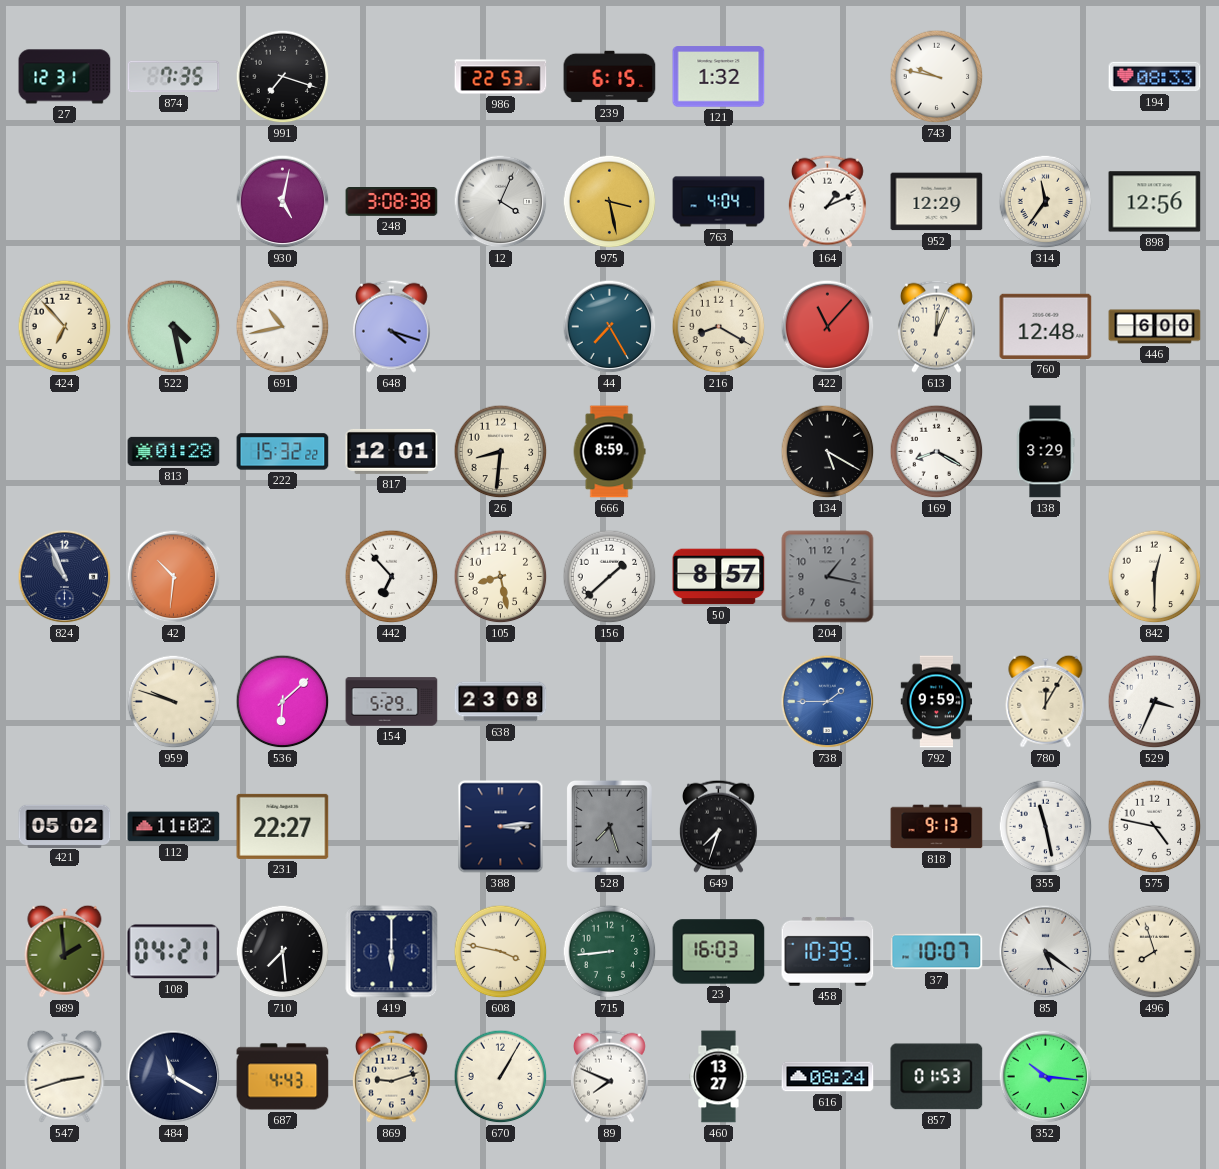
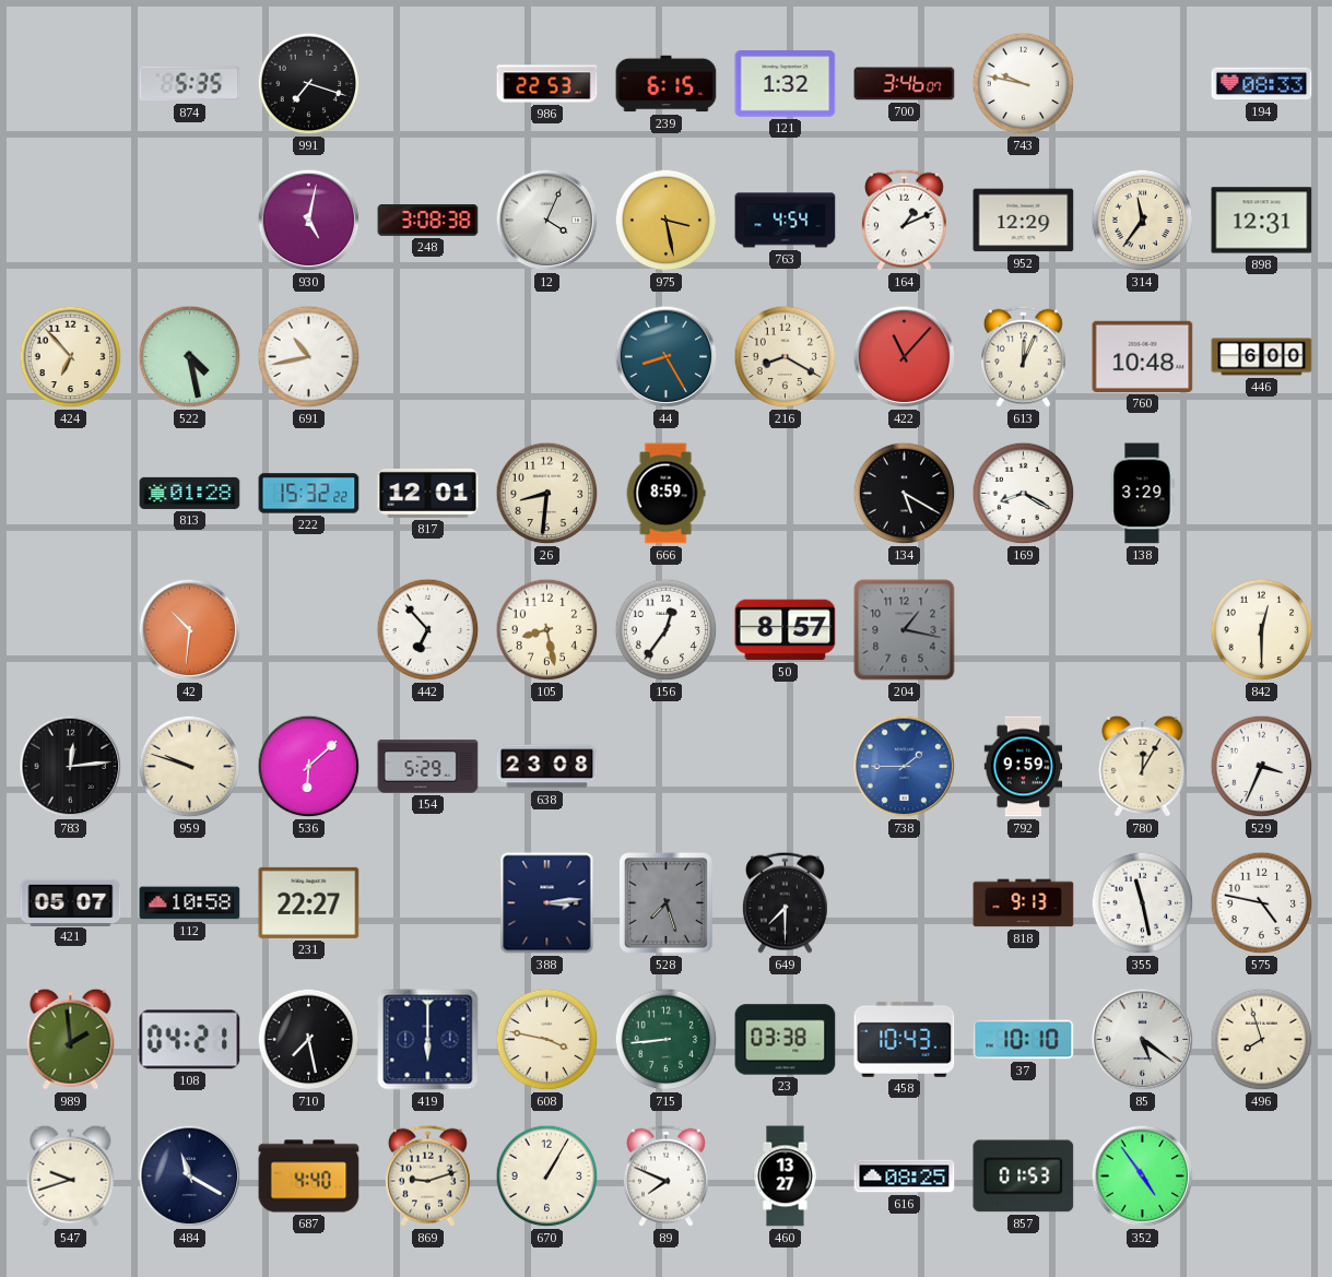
27: 12:31 -> none
874: 7:35 -> 5:35
700: none -> 3:46
763: 4:04 -> 4:54
898: 12:56 -> 12:31
648: 4:18 -> none
44: 7:25 -> 8:25
760: 12:48 -> 10:48
824: 10:56 -> none
156: 1:38 -> 12:36
783: none -> 12:14
421: 05:02 -> 05:07
112: 11:02 -> 10:58
649: 7:33 -> 7:30
710: 7:29 -> 7:28
23: 16:03 -> 03:38
458: 10:39 -> 10:43
37: 10:07 -> 10:10
547: 2:42 -> 9:42
687: 4:43 -> 4:40
616: 08:24 -> 08:25
352: 10:16 -> 4:54
